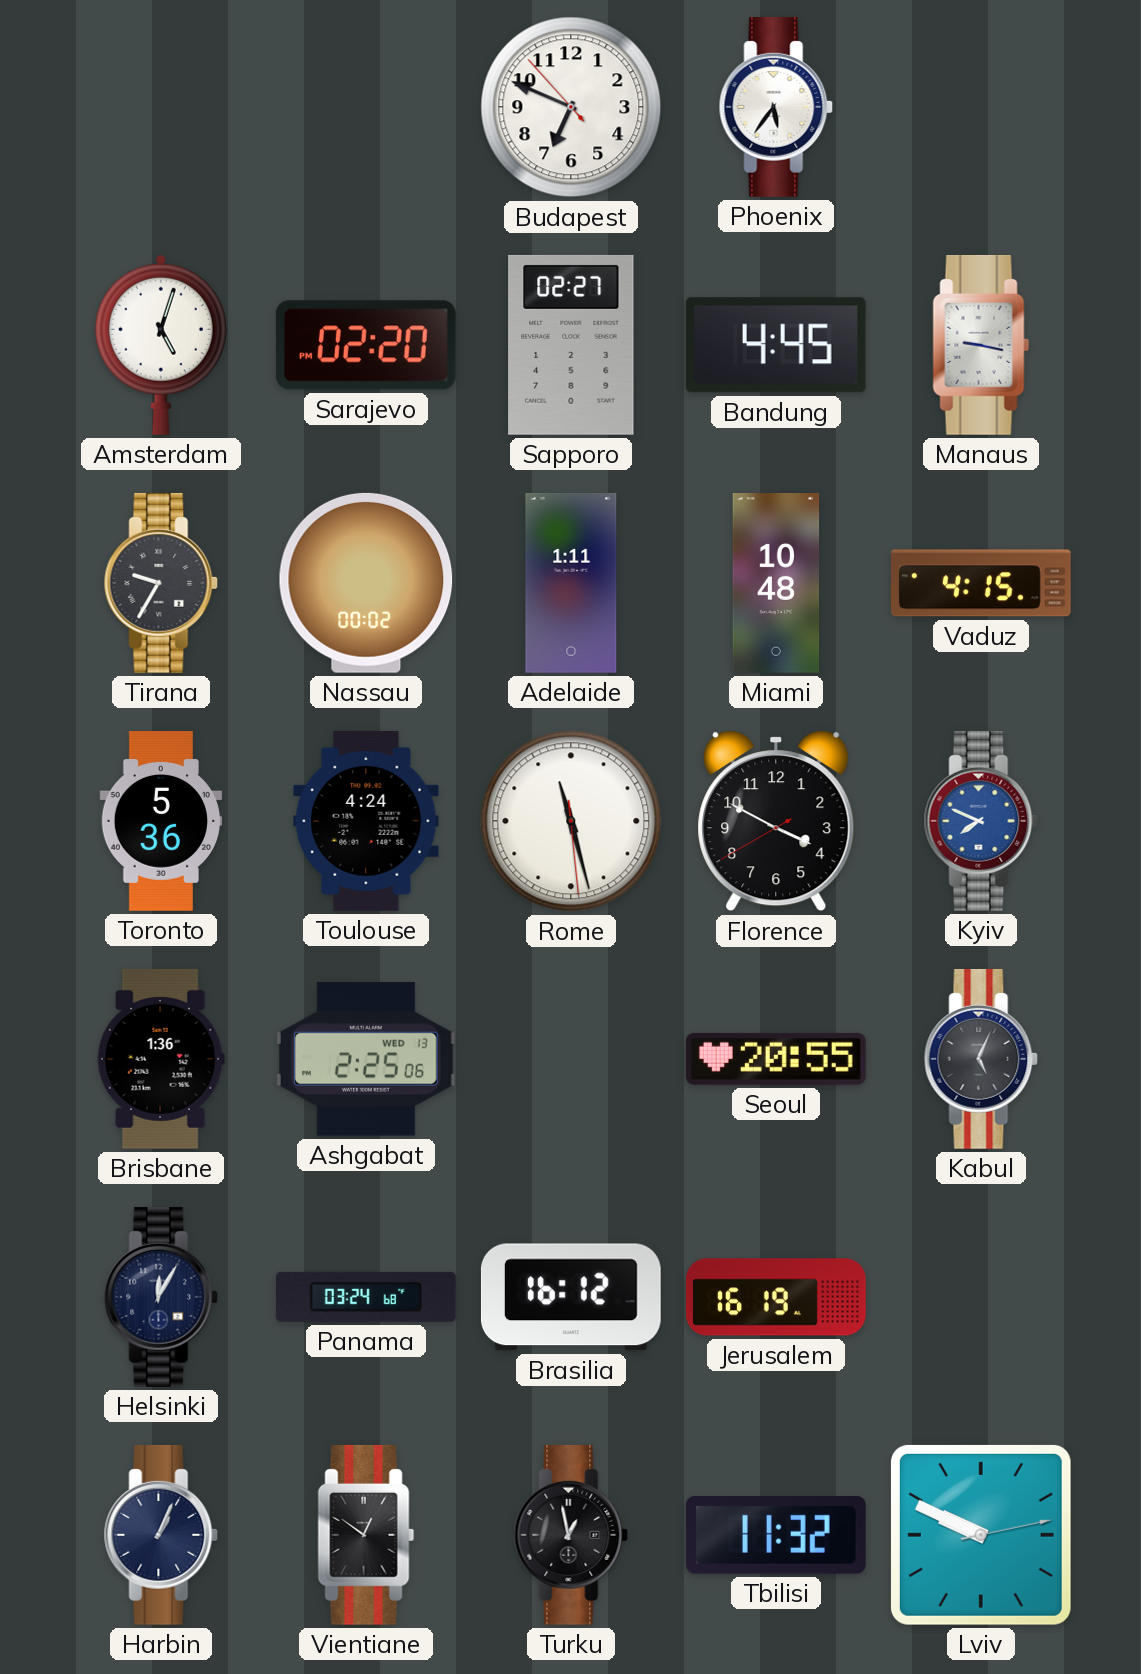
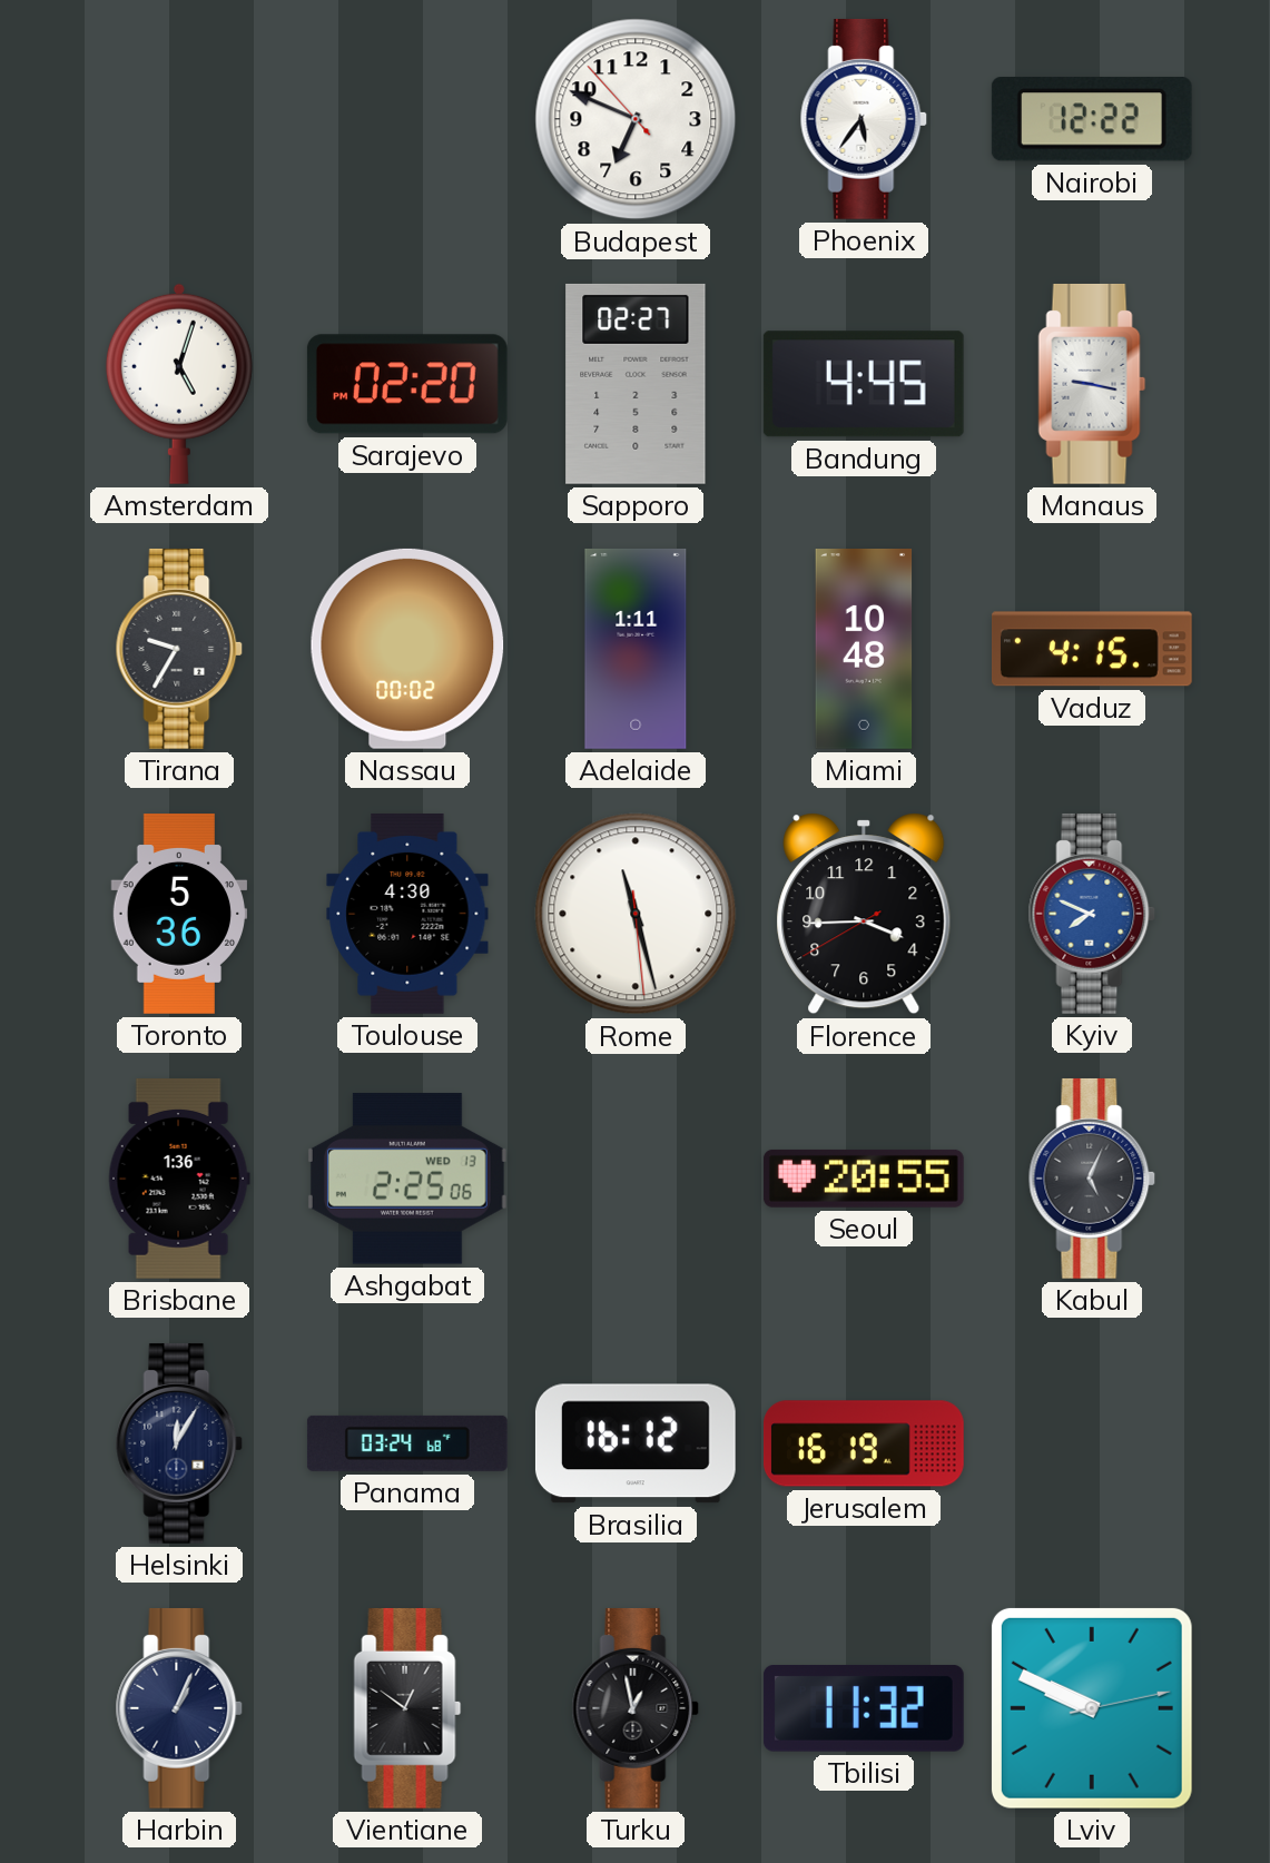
Nairobi: none -> 12:22
Toulouse: 4:24 -> 4:30
Florence: 3:49 -> 3:44
